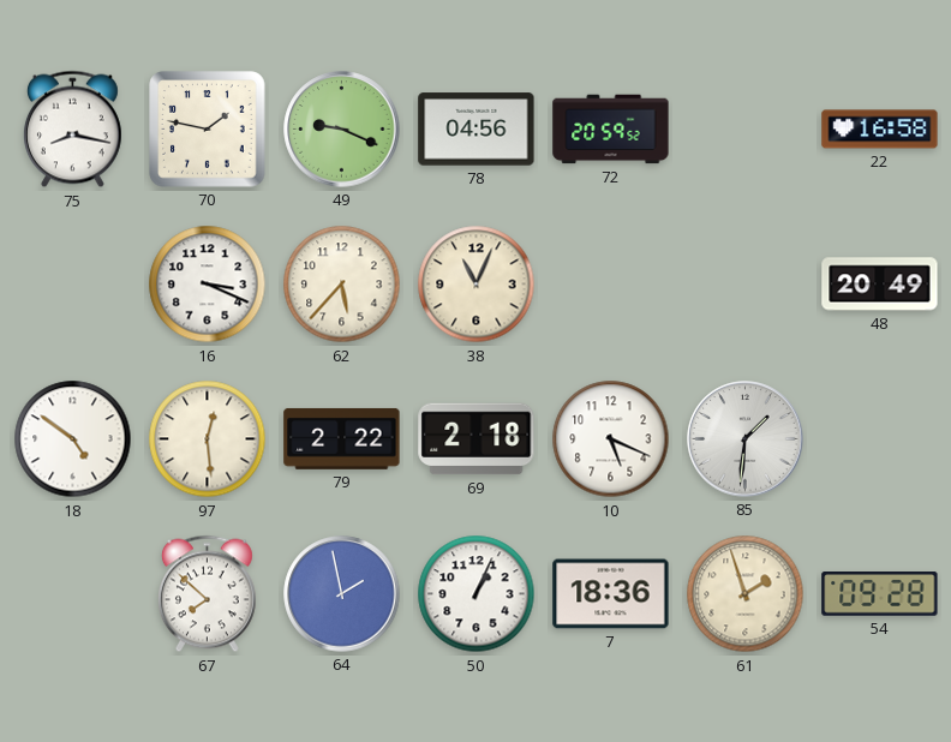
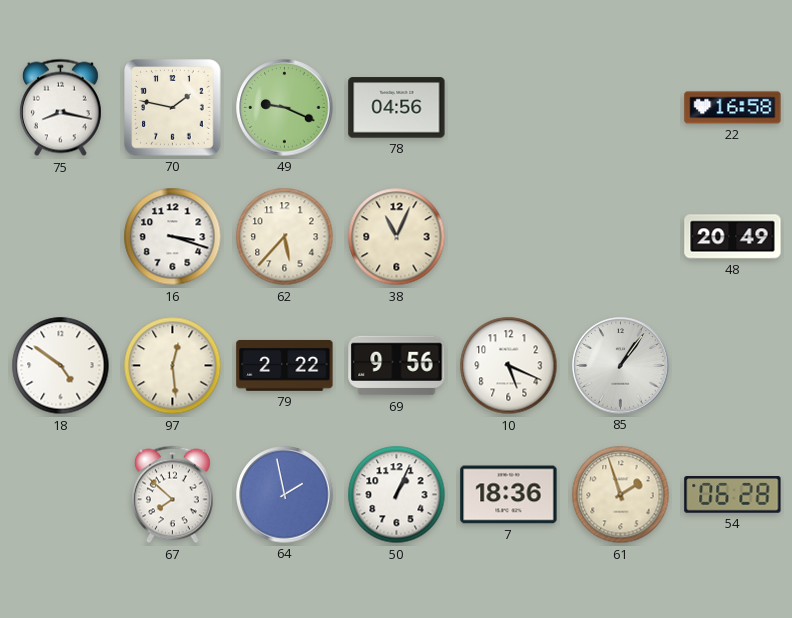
72: 20:59 -> none
16: 3:19 -> 3:18
69: 2:18 -> 9:56
85: 1:31 -> 1:06
54: 09:28 -> 06:28
